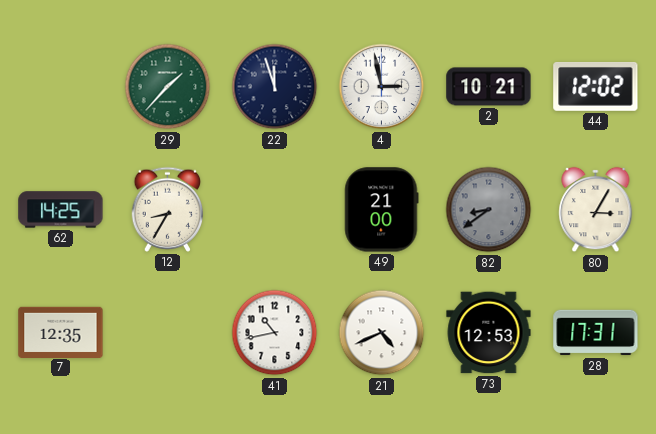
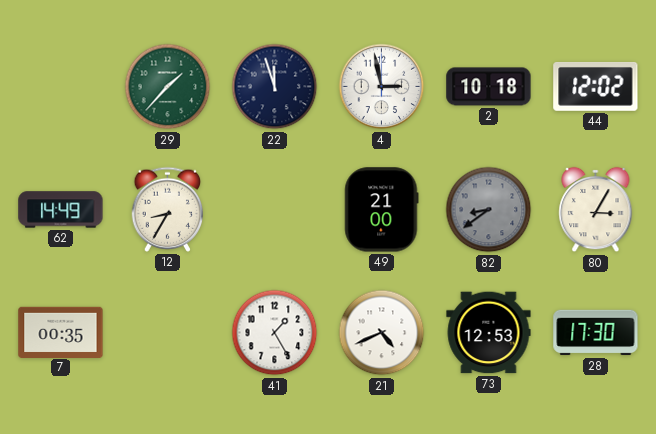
2: 10:21 -> 10:18
62: 14:25 -> 14:49
7: 12:35 -> 00:35
41: 10:43 -> 1:25
28: 17:31 -> 17:30
